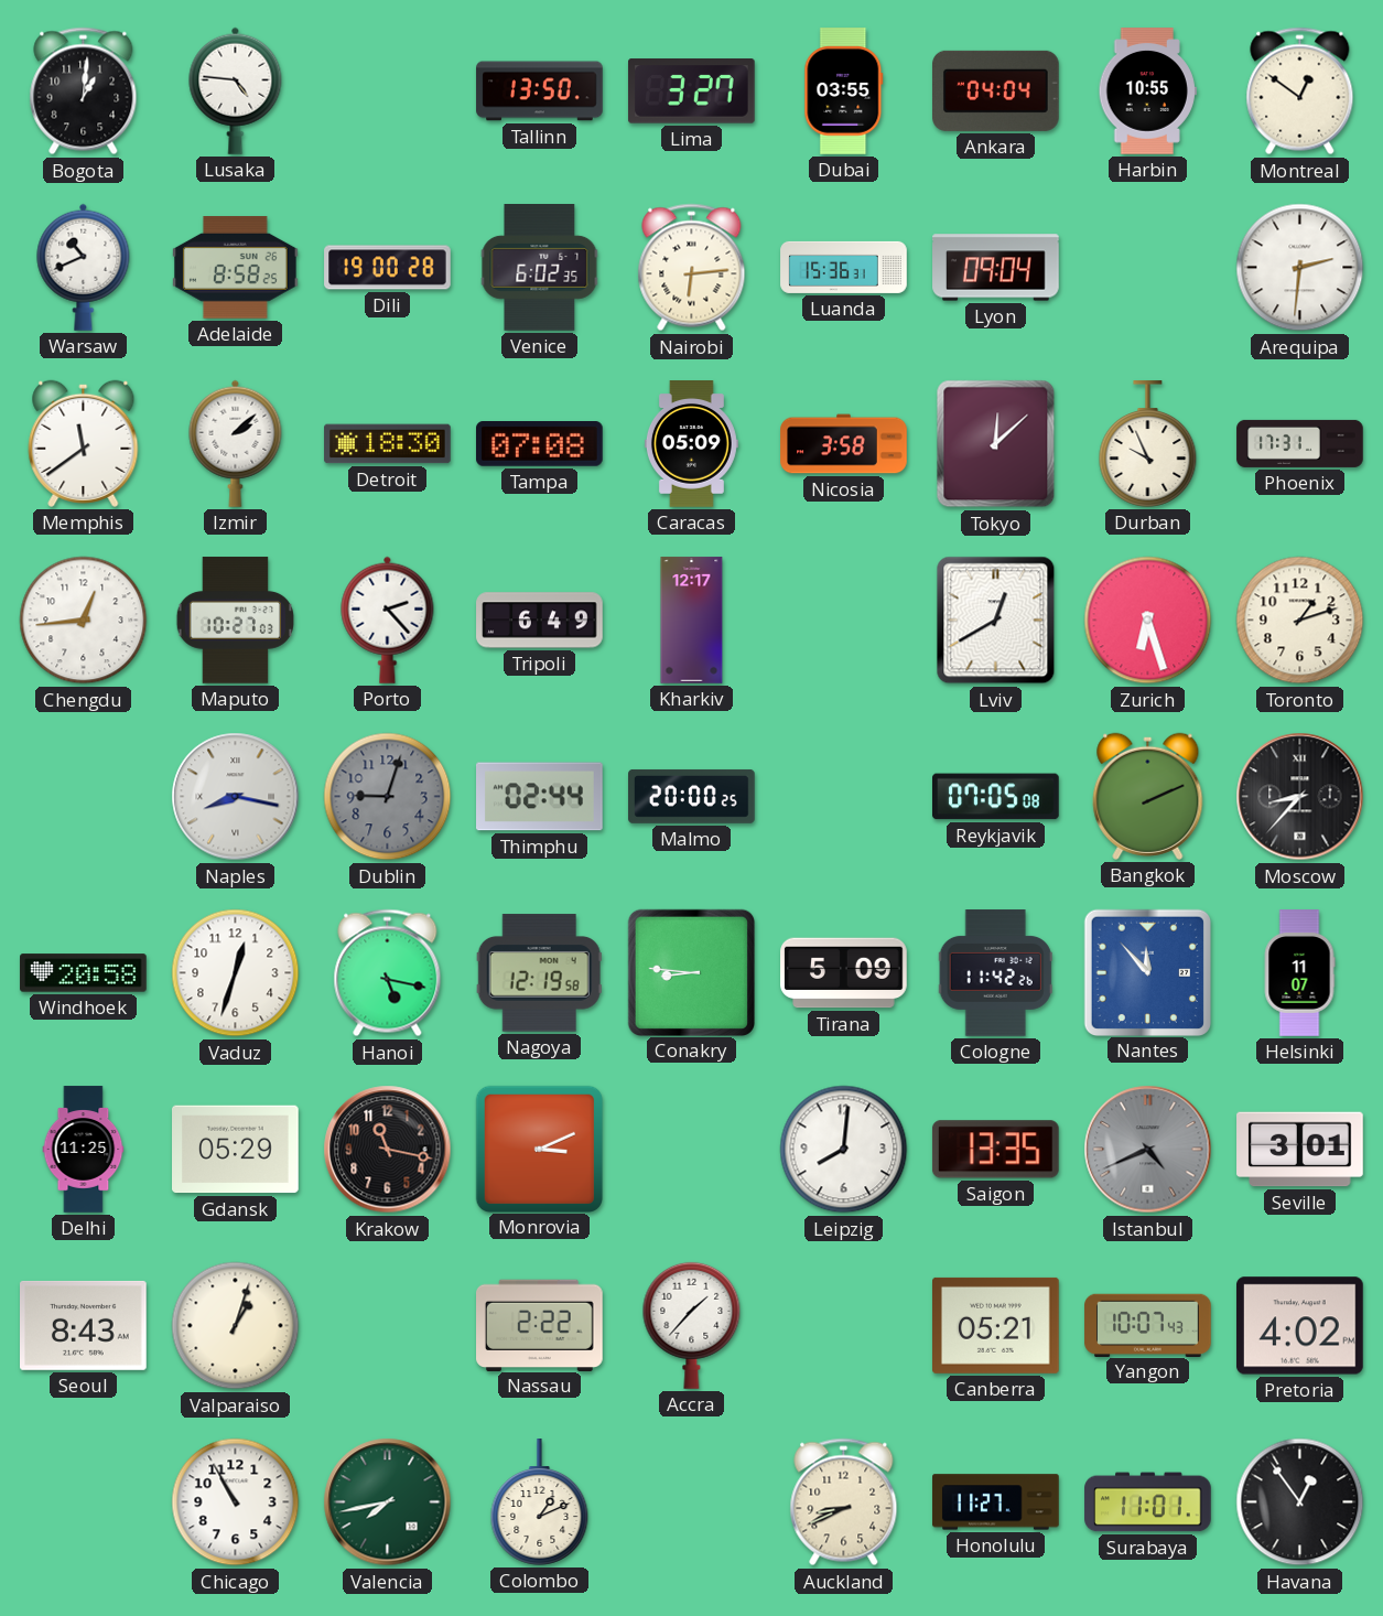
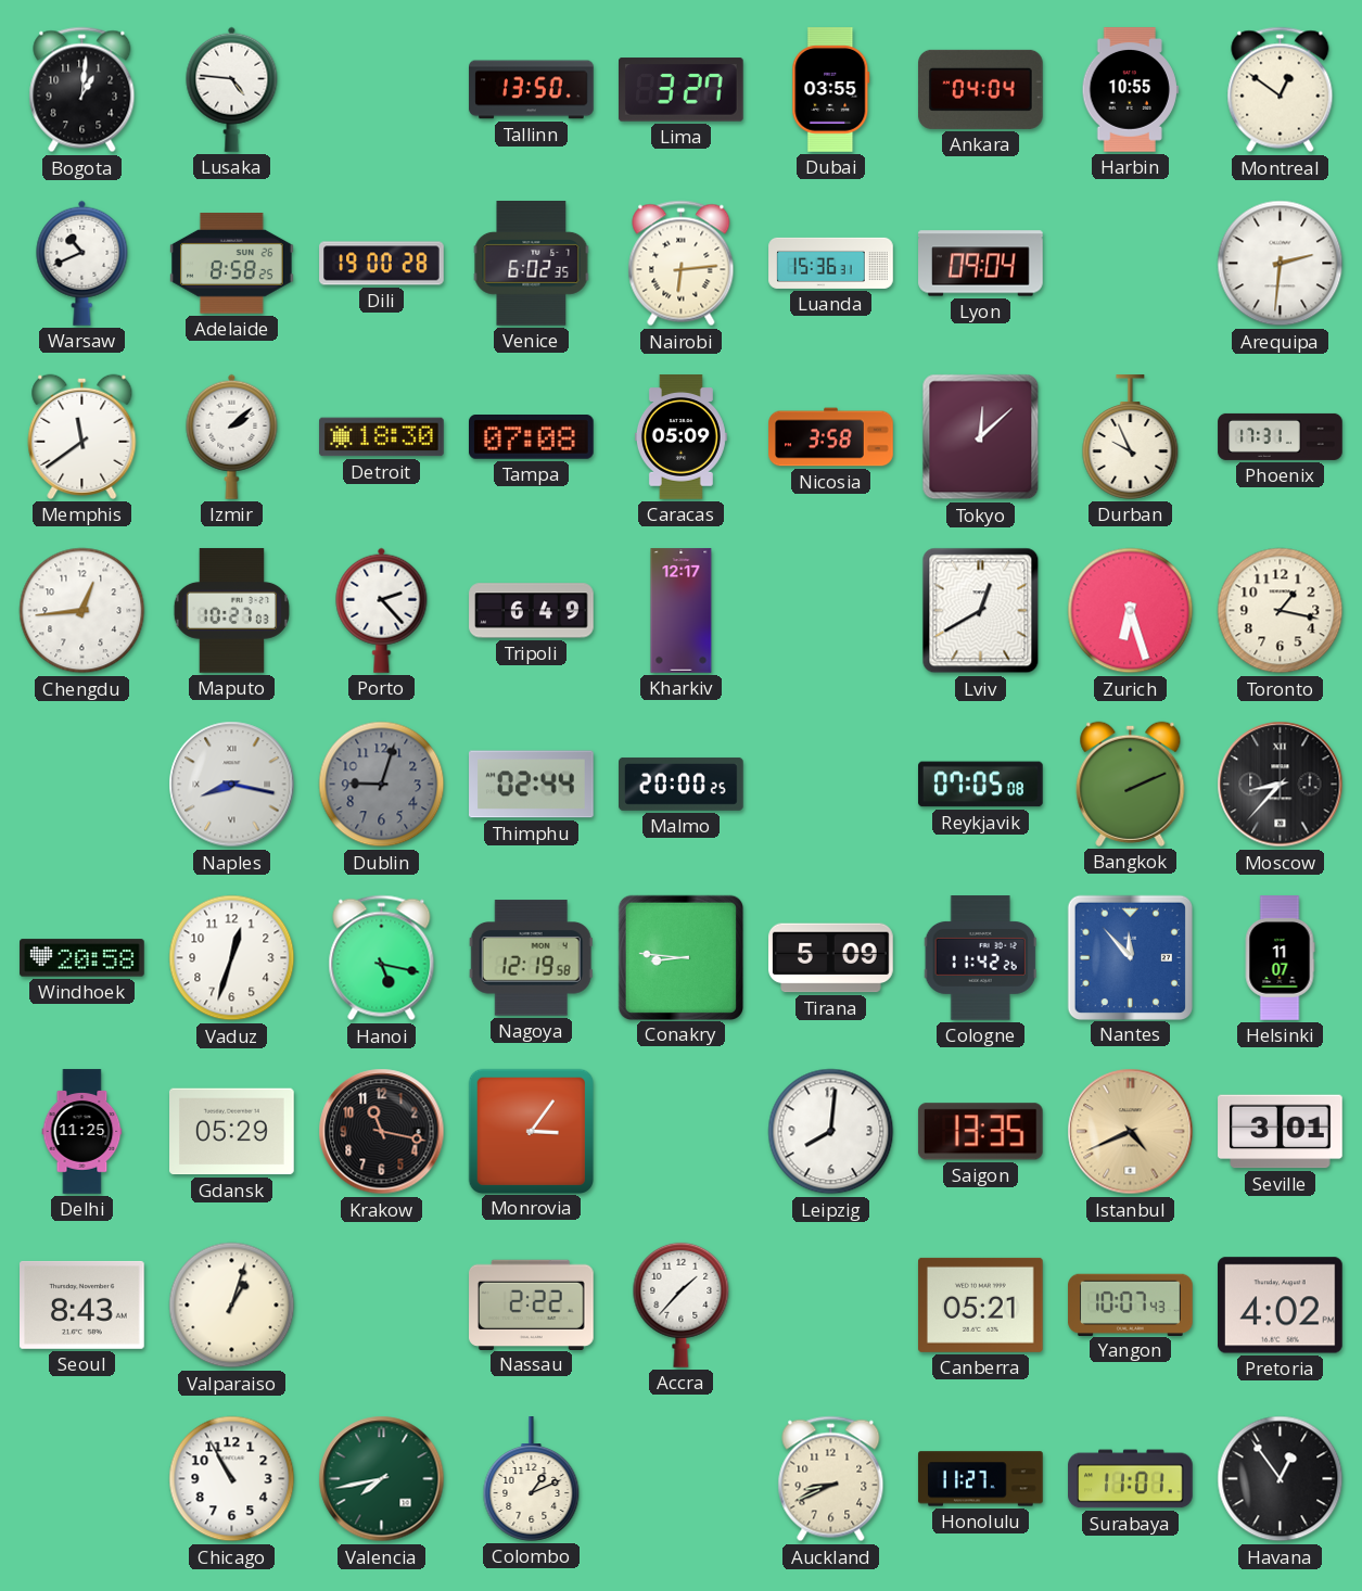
Toronto: 1:12 -> 1:17
Monrovia: 3:11 -> 3:06
Istanbul dial: grey -> champagne
